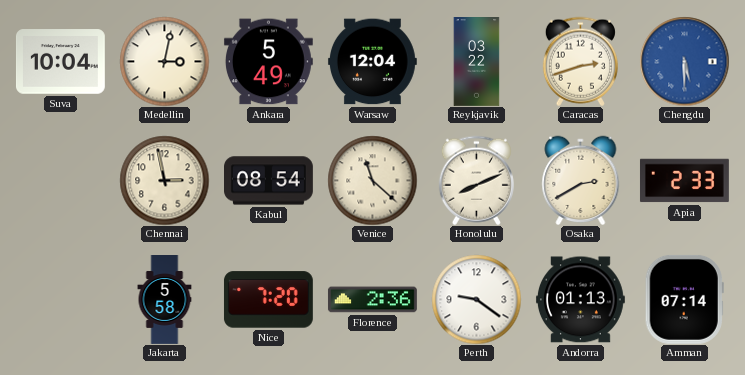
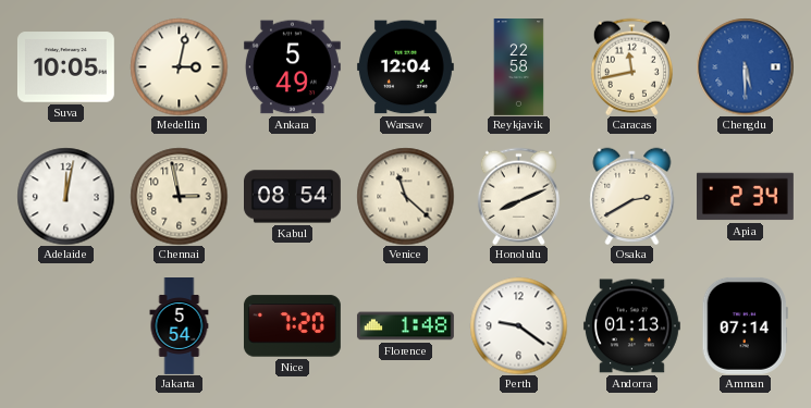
Suva: 10:04 -> 10:05
Reykjavik: 03:22 -> 22:58
Caracas: 2:42 -> 11:43
Adelaide: none -> 12:02
Apia: 2:33 -> 2:34
Jakarta: 5:58 -> 5:54
Florence: 2:36 -> 1:48
